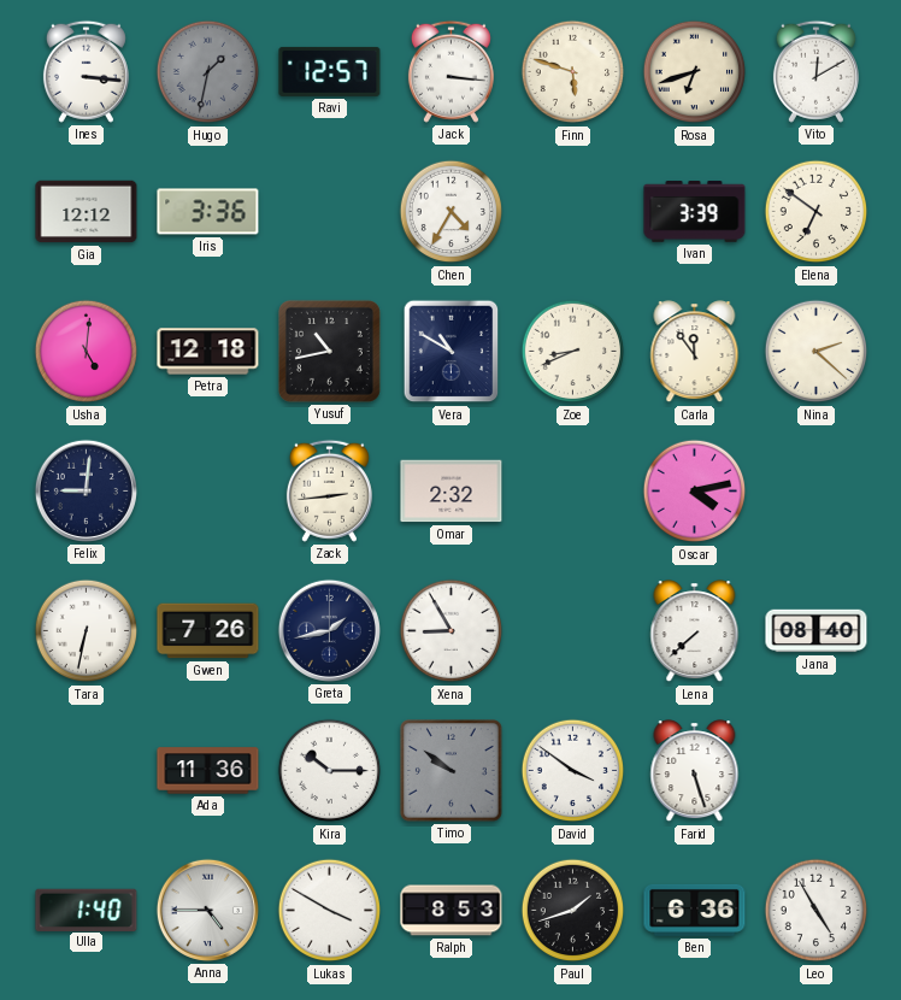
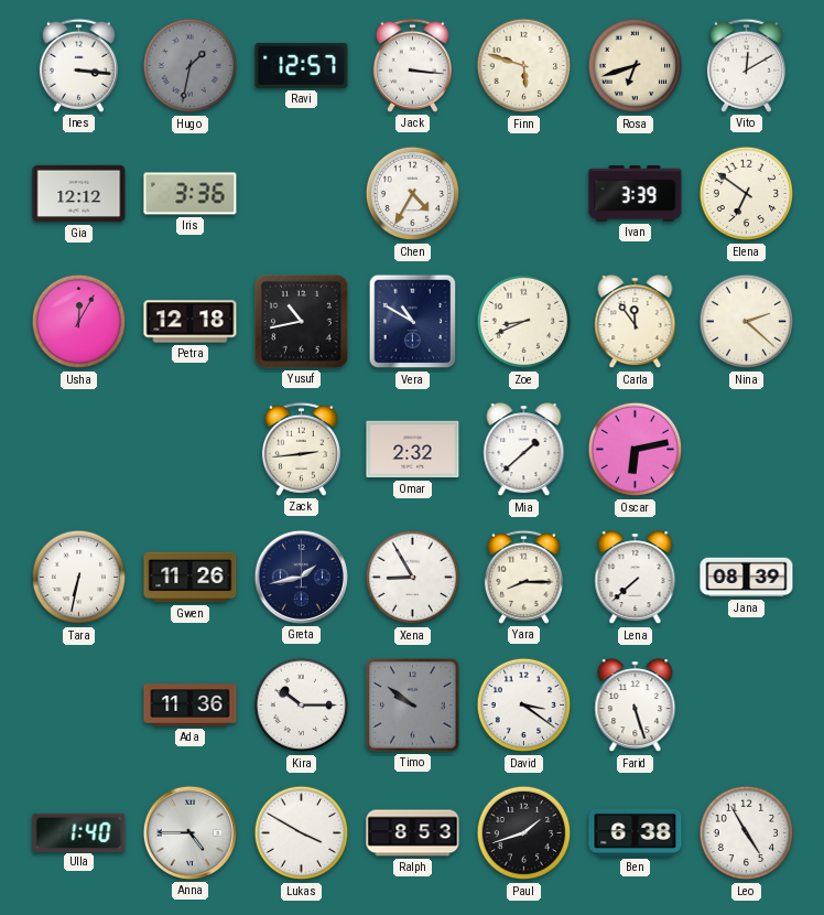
Usha: 5:01 -> 12:05
Felix: 9:01 -> none
Mia: none -> 1:38
Oscar: 4:13 -> 6:13
Gwen: 7:26 -> 11:26
Yara: none -> 8:15
Jana: 08:40 -> 08:39
David: 3:51 -> 3:21
Ben: 6:36 -> 6:38
